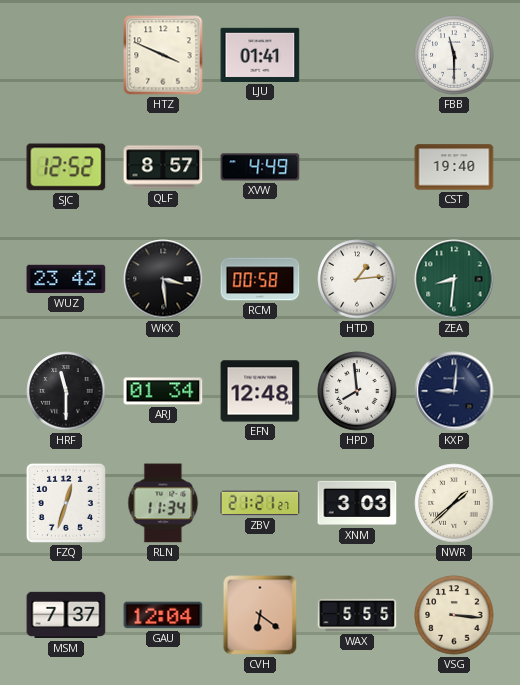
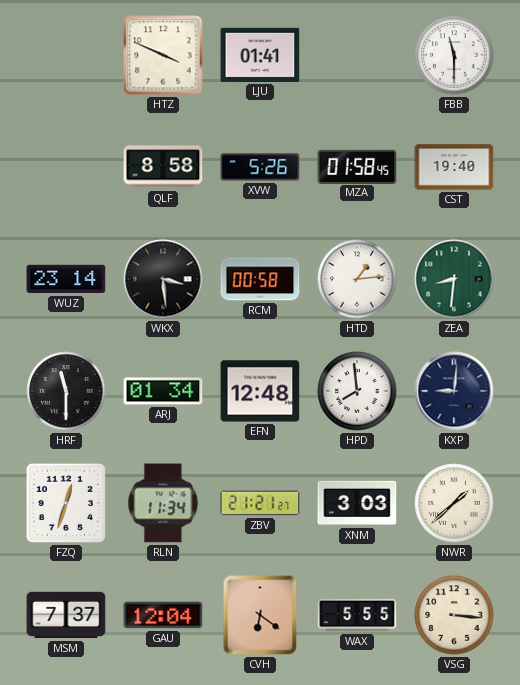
SJC: 12:52 -> none
QLF: 8:57 -> 8:58
XVW: 4:49 -> 5:26
MZA: none -> 01:58
WUZ: 23:42 -> 23:14
